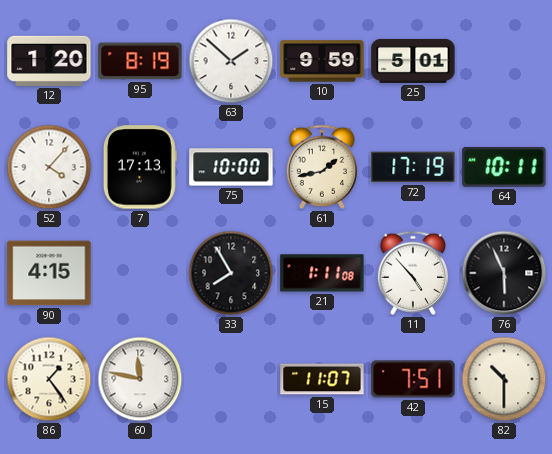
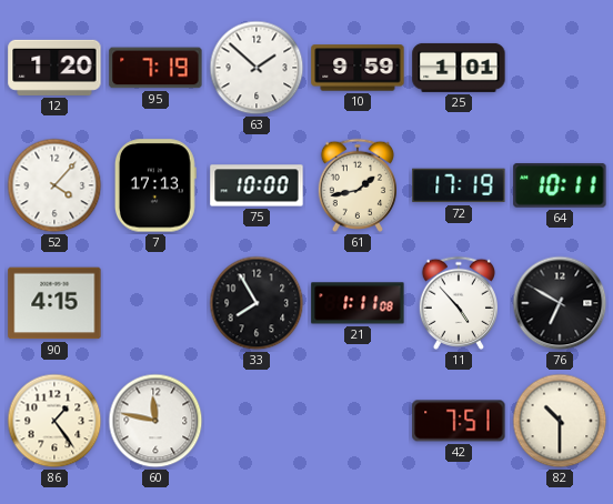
95: 8:19 -> 7:19
25: 5:01 -> 1:01
76: 5:56 -> 6:50
15: 11:07 -> none
